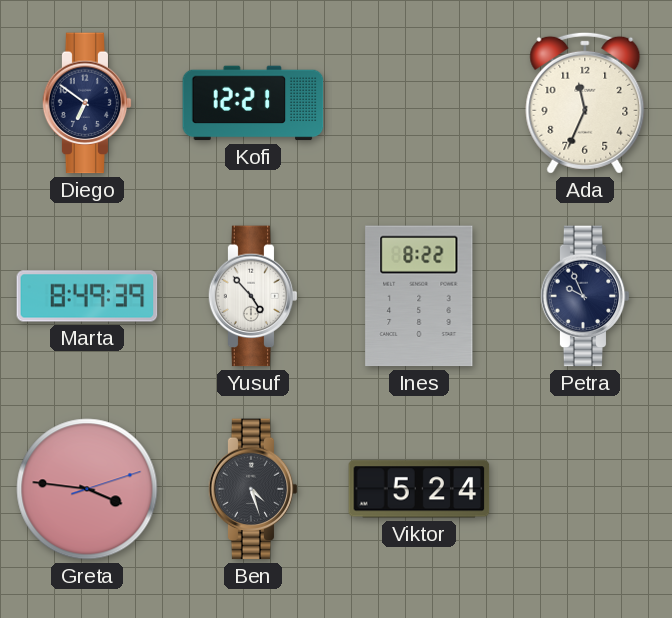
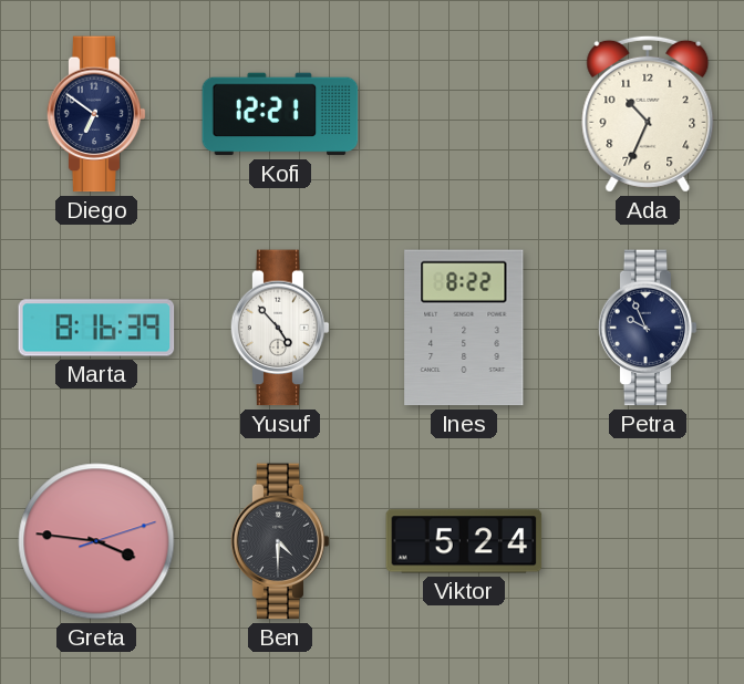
Ada: 11:34 -> 10:34
Marta: 8:49 -> 8:16
Ben: 4:27 -> 4:30
